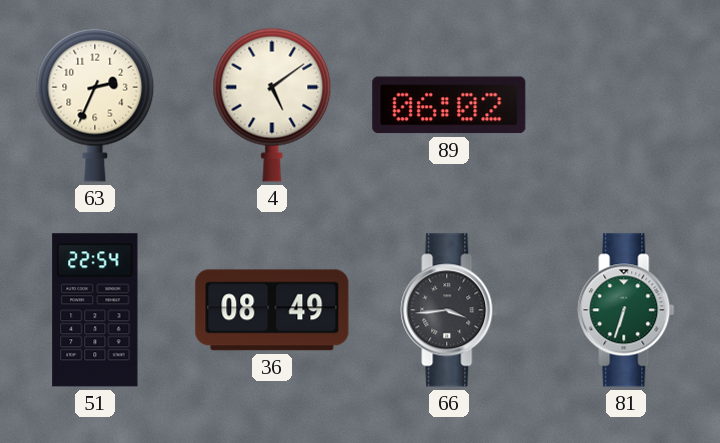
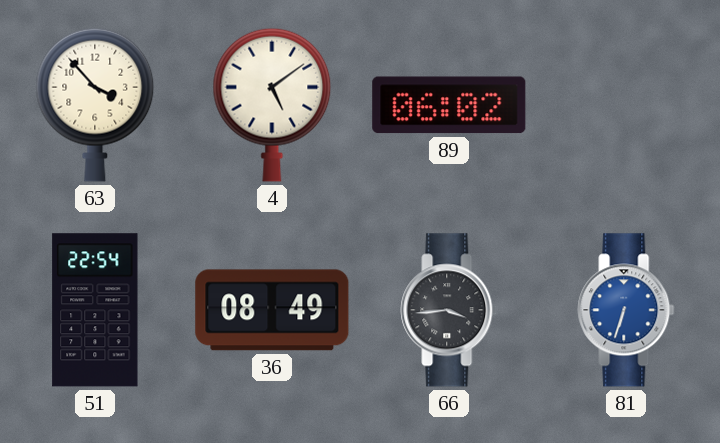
63: 2:34 -> 3:53
81 dial: green -> blue
